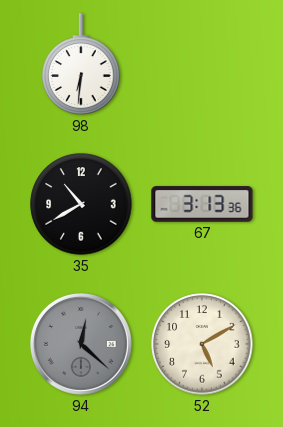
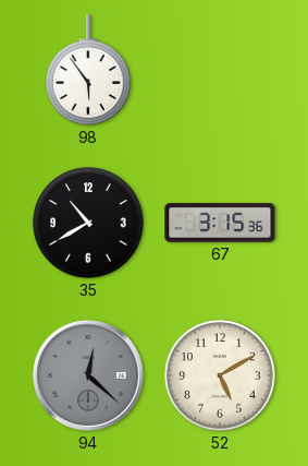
98: 6:31 -> 5:54
67: 3:13 -> 3:15
